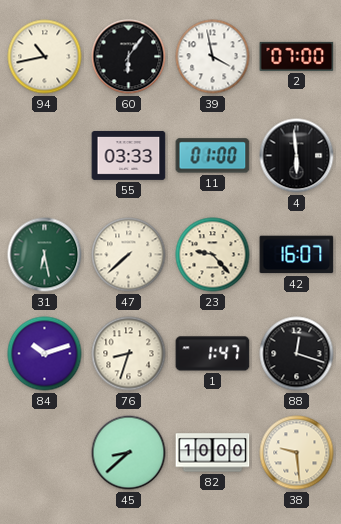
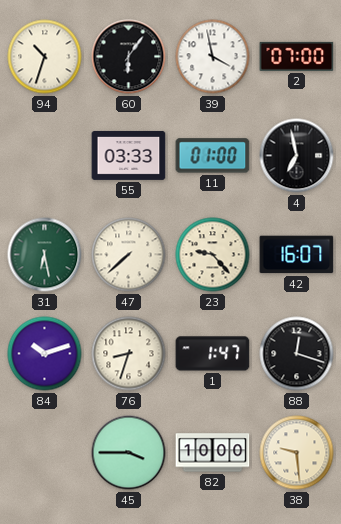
94: 10:43 -> 10:33
4: 5:59 -> 6:58
45: 8:38 -> 3:45
